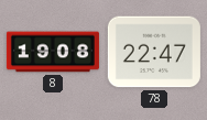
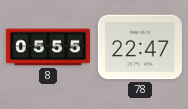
8: 19:08 -> 05:55
